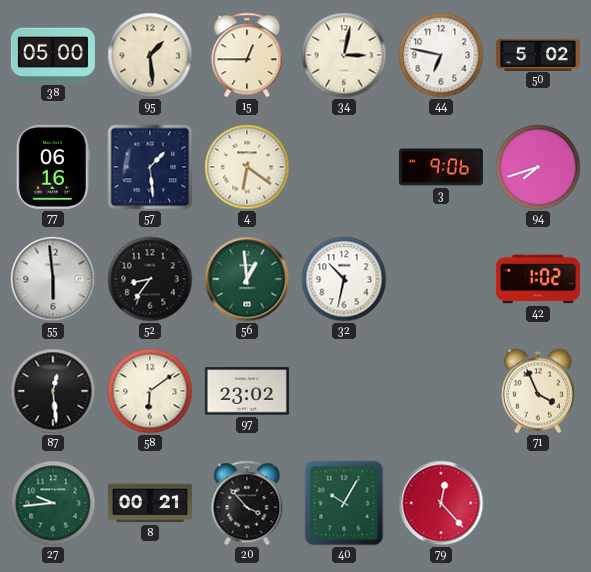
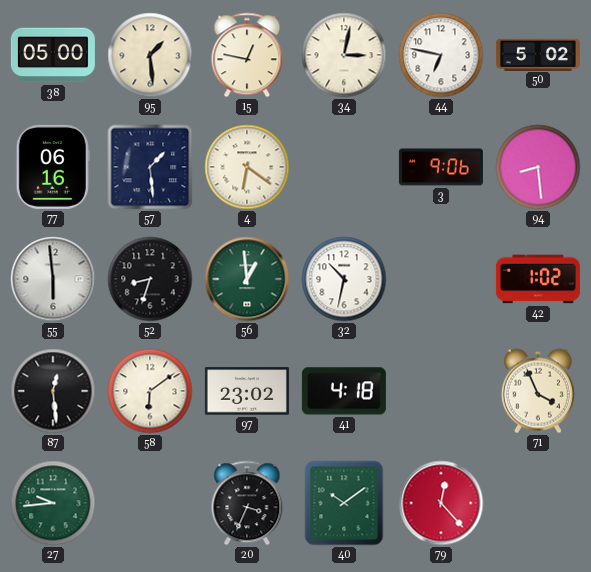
15: 12:45 -> 12:47
94: 7:42 -> 8:29
52: 8:36 -> 8:33
41: none -> 4:18
8: 00:21 -> none
20: 3:53 -> 3:34
40: 10:05 -> 10:09
